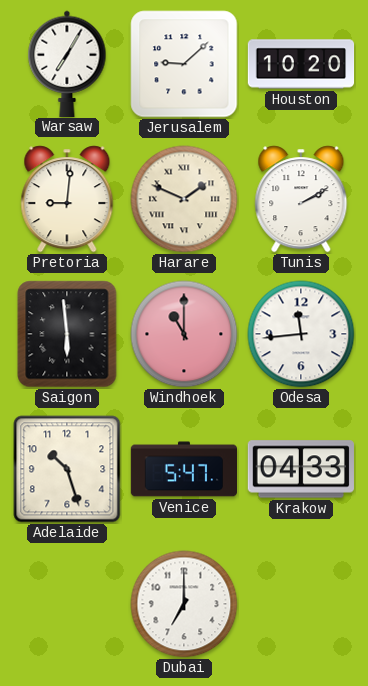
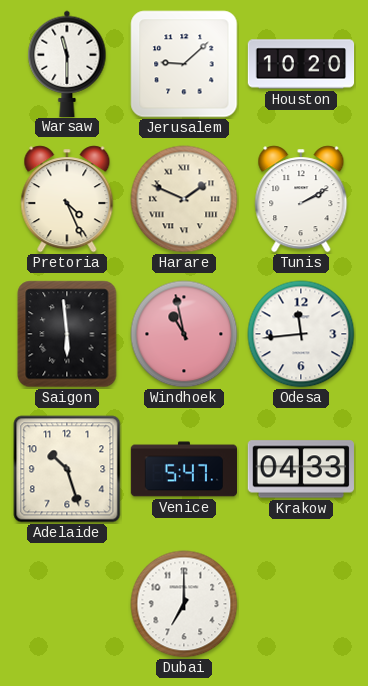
Warsaw: 7:05 -> 11:30
Pretoria: 9:01 -> 4:26
Windhoek: 11:00 -> 10:58
